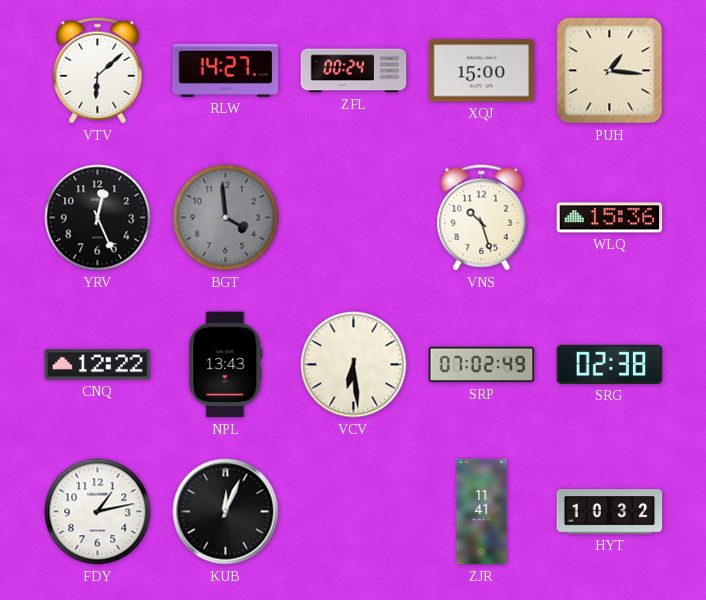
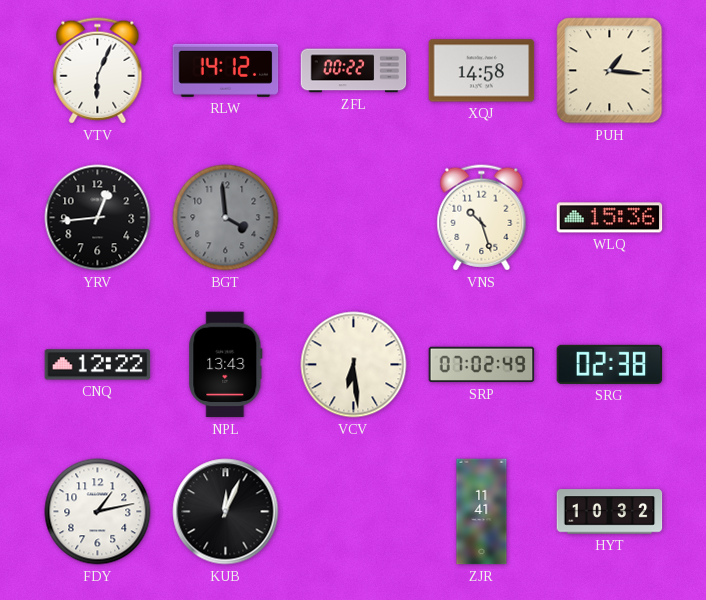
VTV: 6:08 -> 6:04
RLW: 14:27 -> 14:12
ZFL: 00:24 -> 00:22
XQJ: 15:00 -> 14:58
YRV: 12:26 -> 12:44
